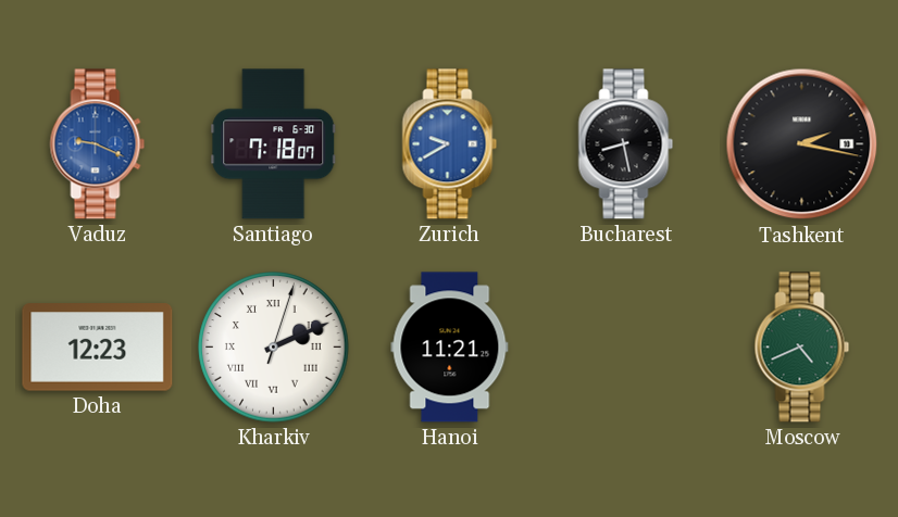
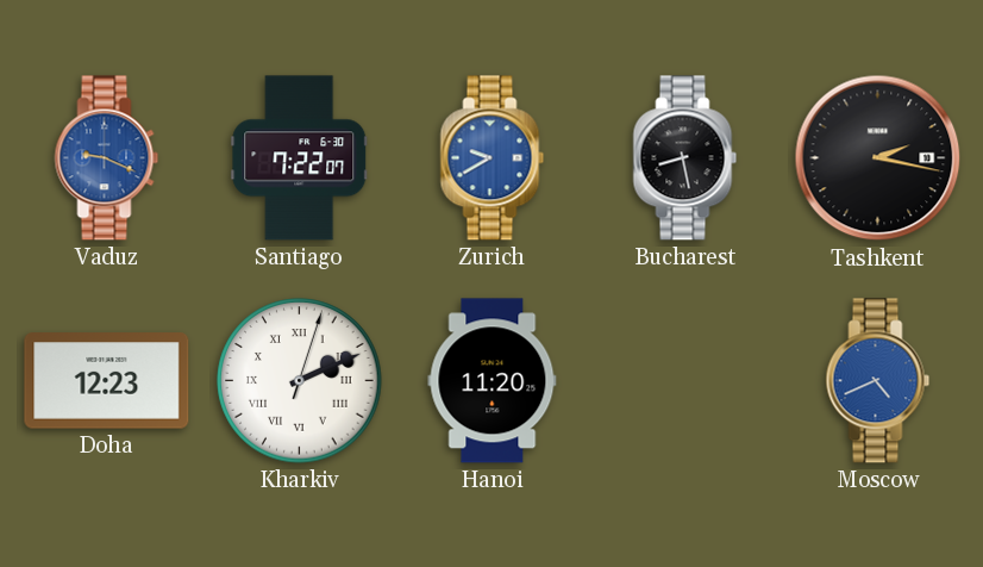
Santiago: 7:18 -> 7:22
Hanoi: 11:21 -> 11:20
Moscow dial: green -> blue
